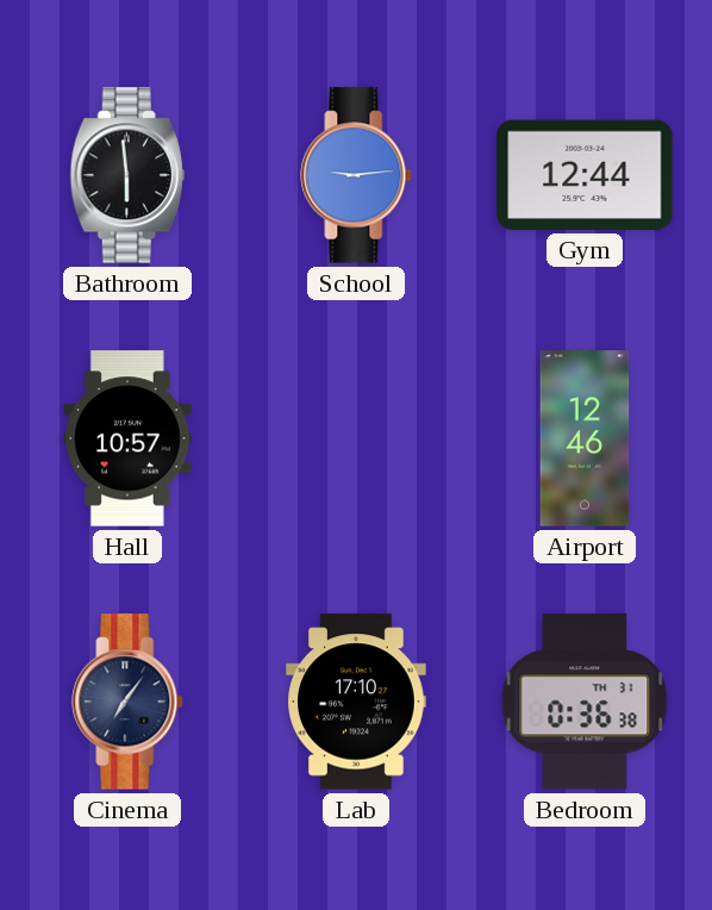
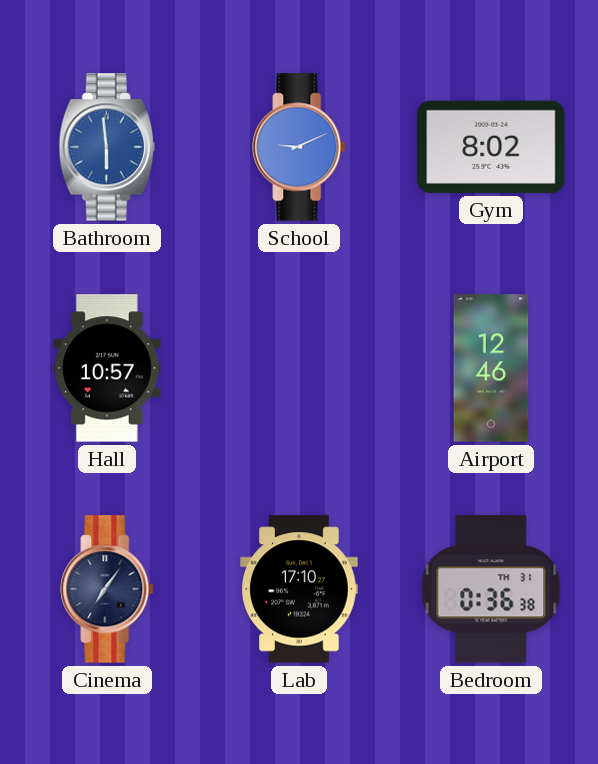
Bathroom dial: black -> blue
School: 9:14 -> 9:11
Gym: 12:44 -> 8:02
